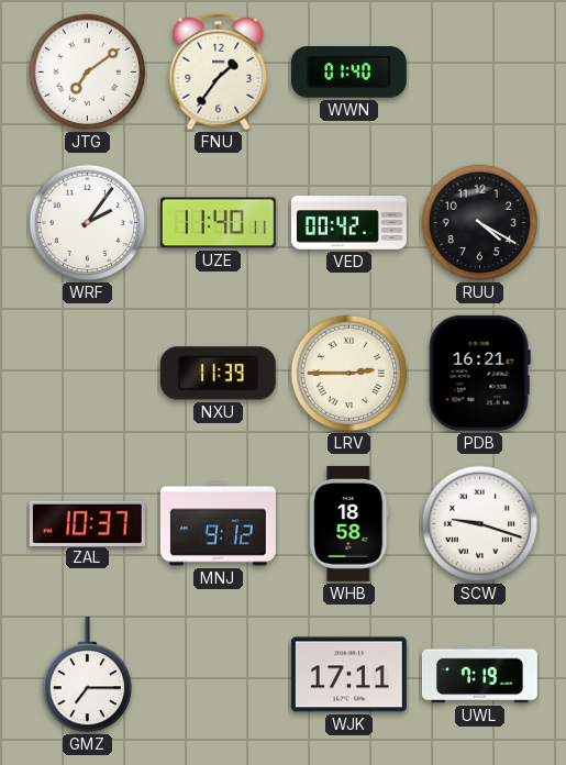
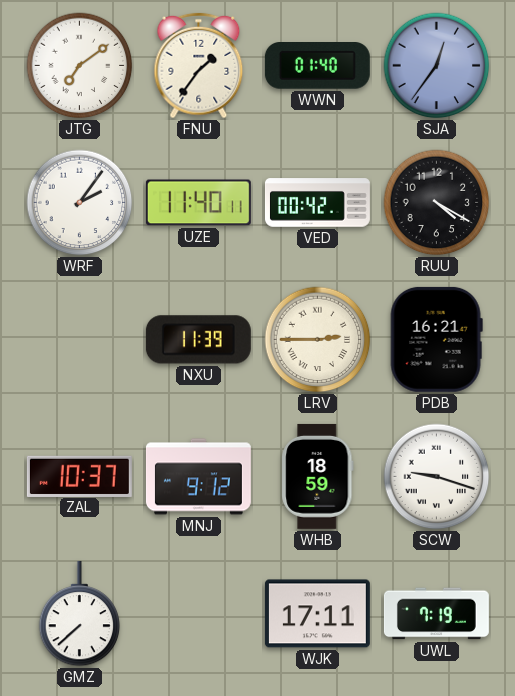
SJA: none -> 12:36
WHB: 18:58 -> 18:59
GMZ: 7:15 -> 7:38
